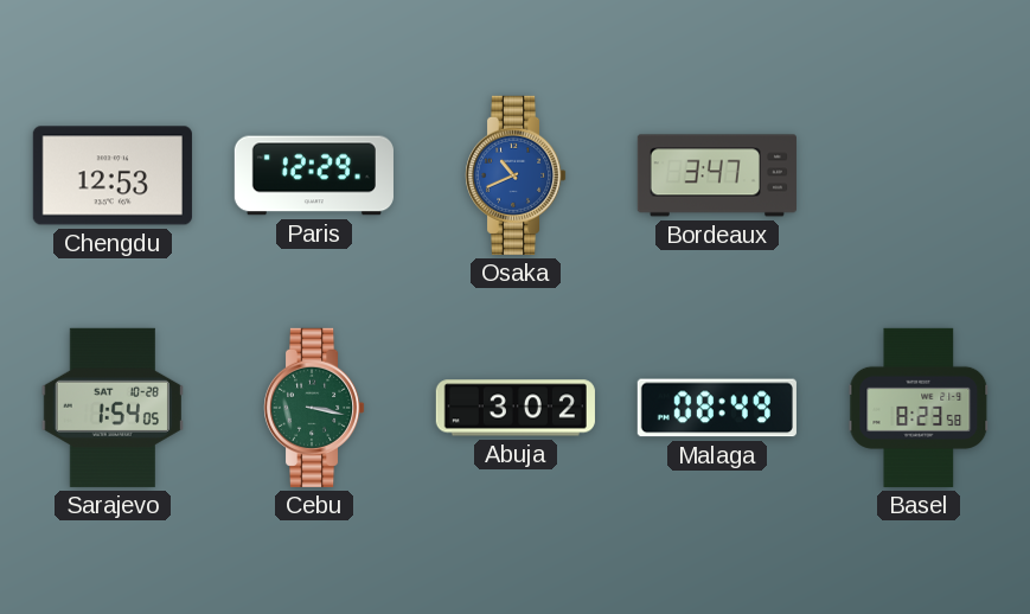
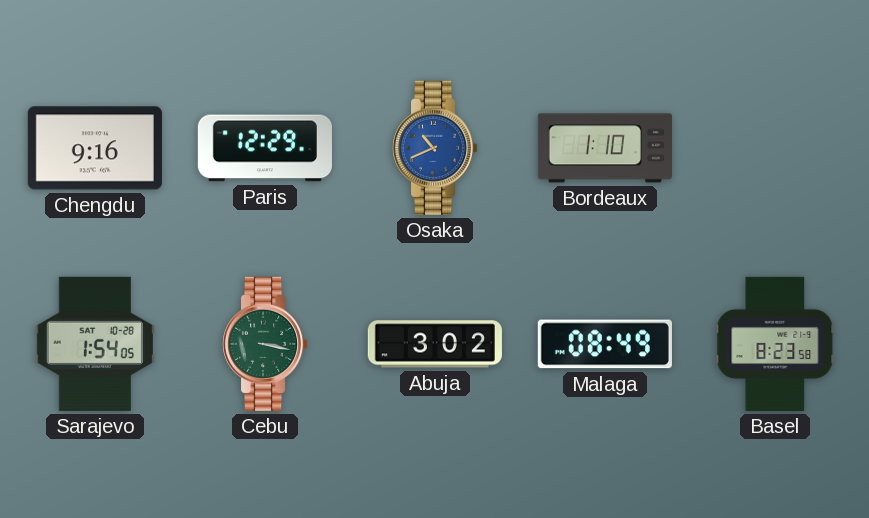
Chengdu: 12:53 -> 9:16
Bordeaux: 3:47 -> 1:10
